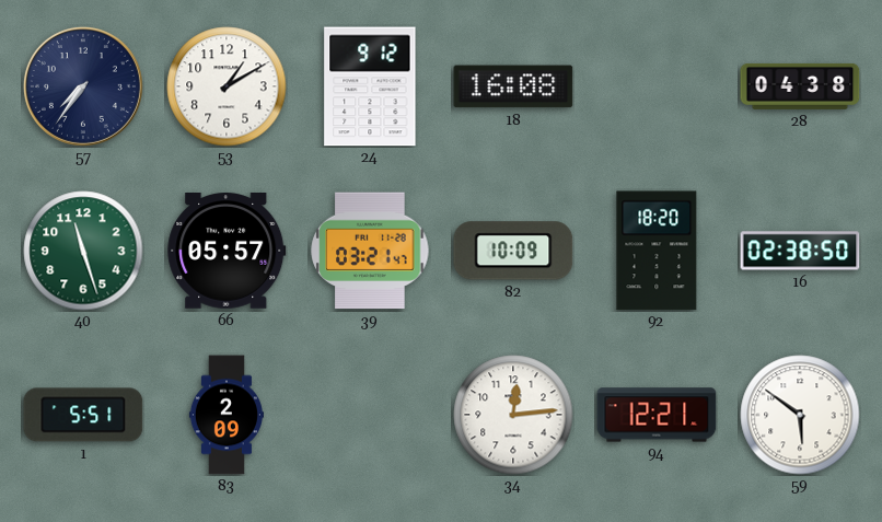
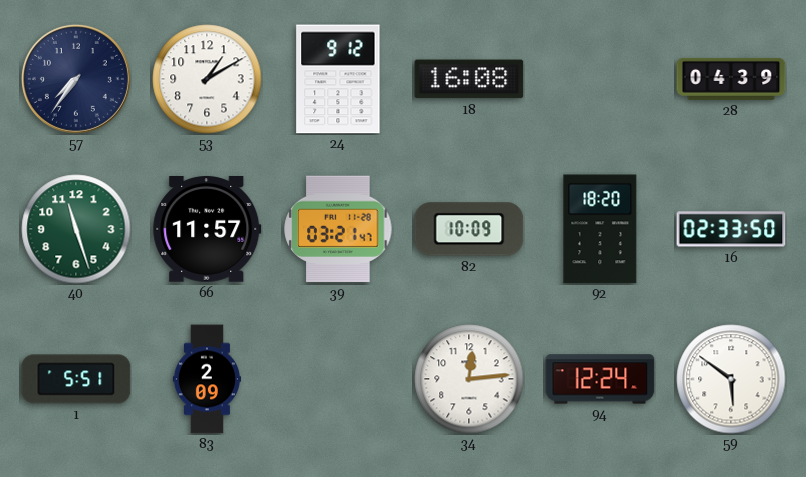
28: 04:38 -> 04:39
66: 05:57 -> 11:57
16: 02:38 -> 02:33
94: 12:21 -> 12:24
